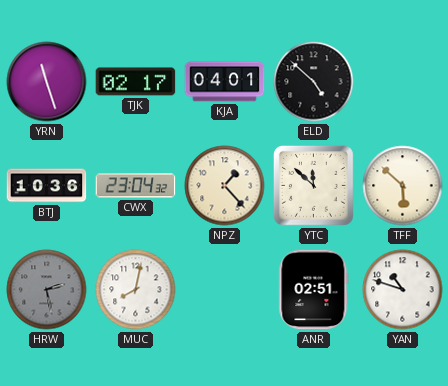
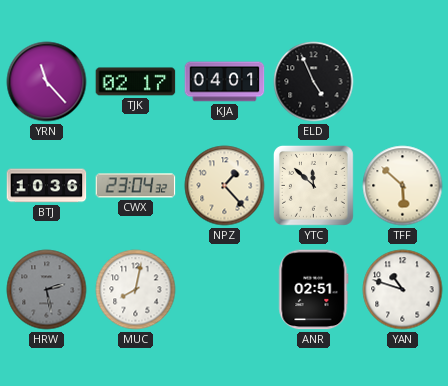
YRN: 11:27 -> 11:23
ELD: 4:52 -> 4:56
